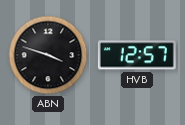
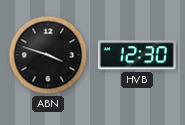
HVB: 12:57 -> 12:30
